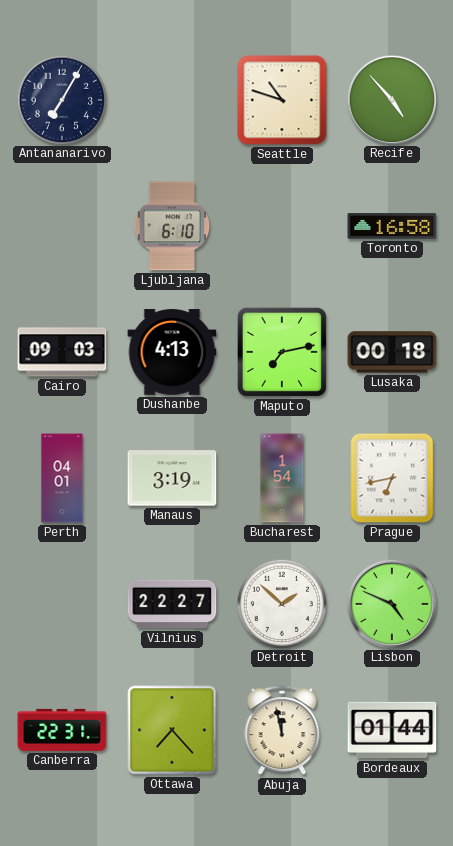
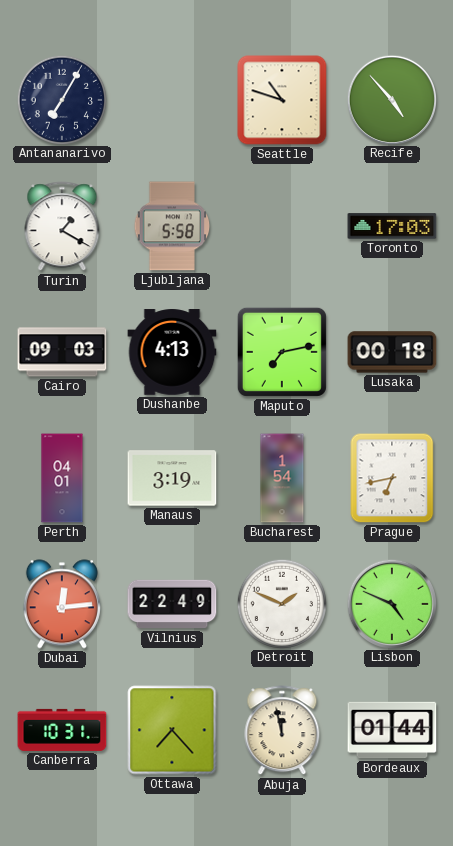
Turin: none -> 1:20
Ljubljana: 6:10 -> 5:58
Toronto: 16:58 -> 17:03
Dubai: none -> 12:14
Vilnius: 22:27 -> 22:49
Detroit: 1:52 -> 1:49
Canberra: 22:31 -> 10:31
